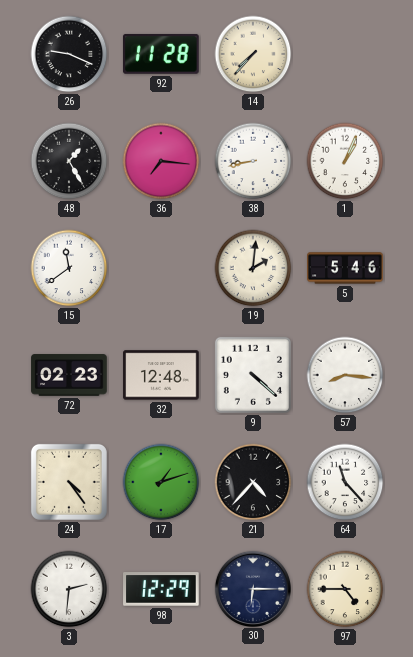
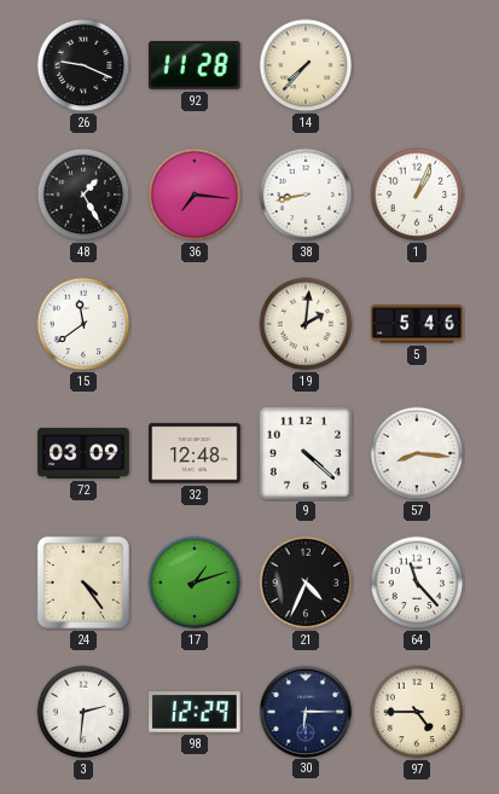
72: 02:23 -> 03:09
21: 4:37 -> 4:34
